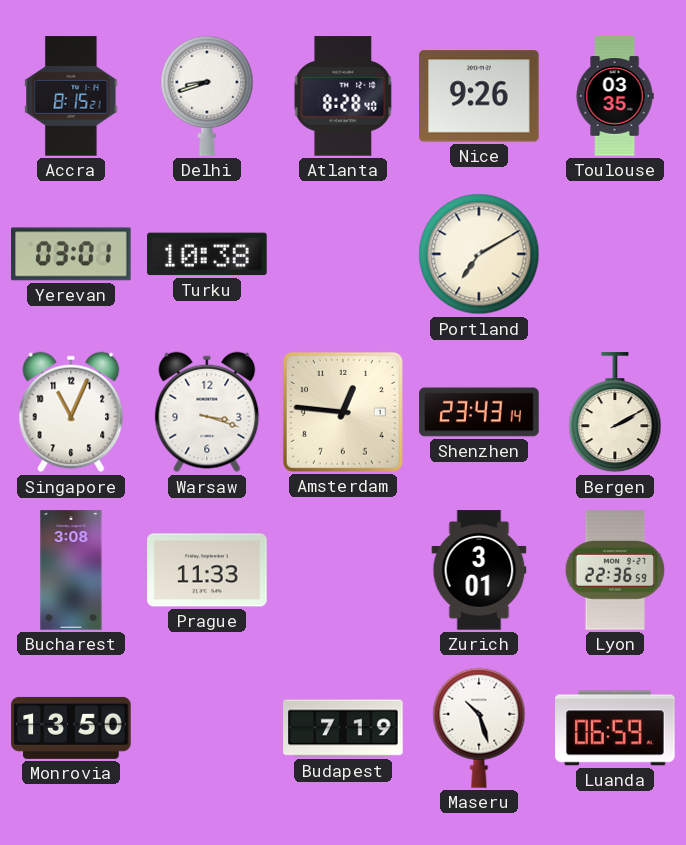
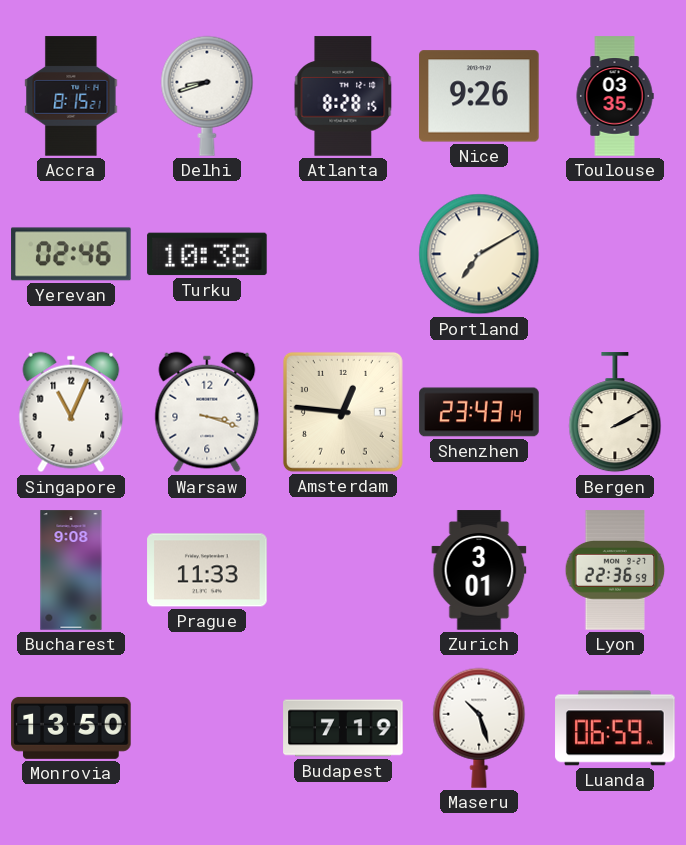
Atlanta: 8:28:40 -> 8:28:15
Yerevan: 03:01 -> 02:46
Bucharest: 3:08 -> 9:08
